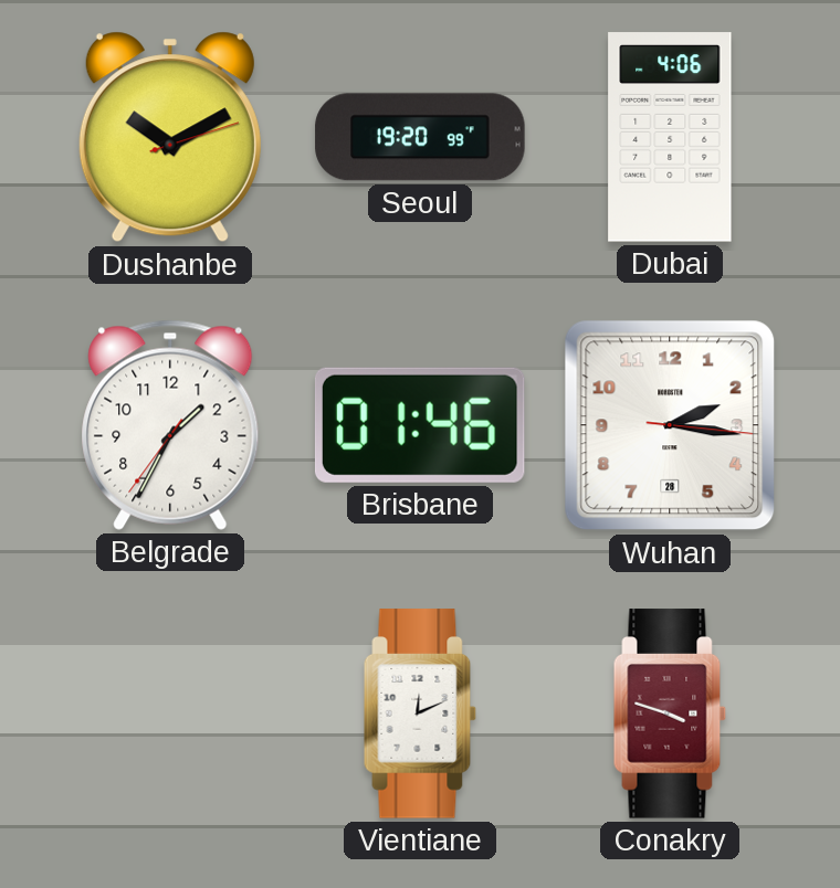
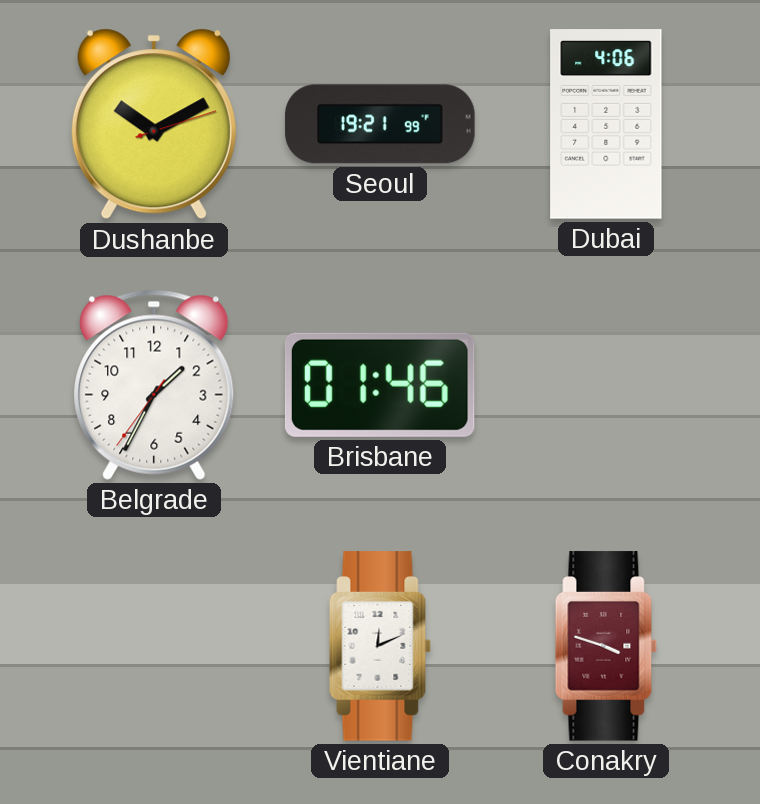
Seoul: 19:20 -> 19:21
Wuhan: 2:16 -> none
